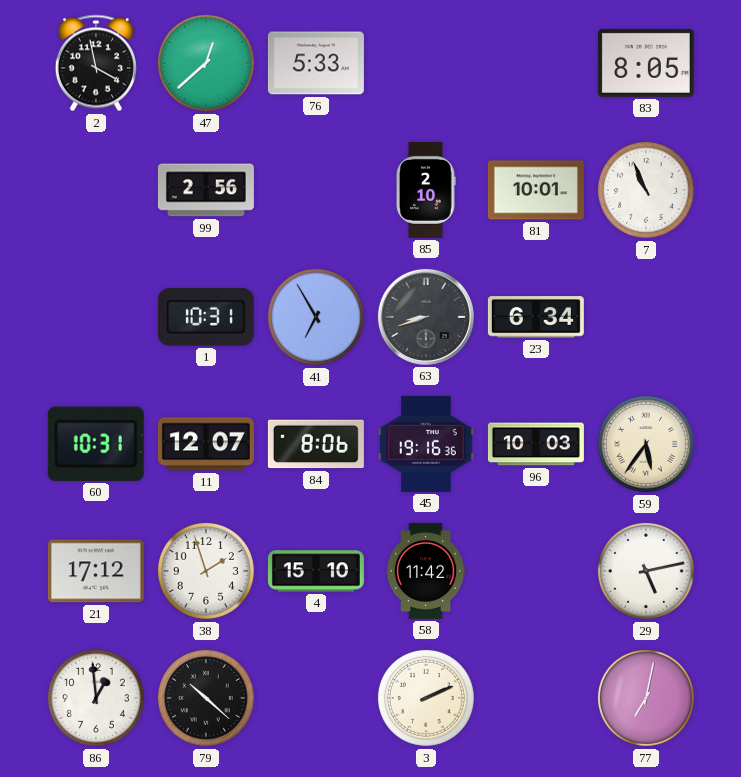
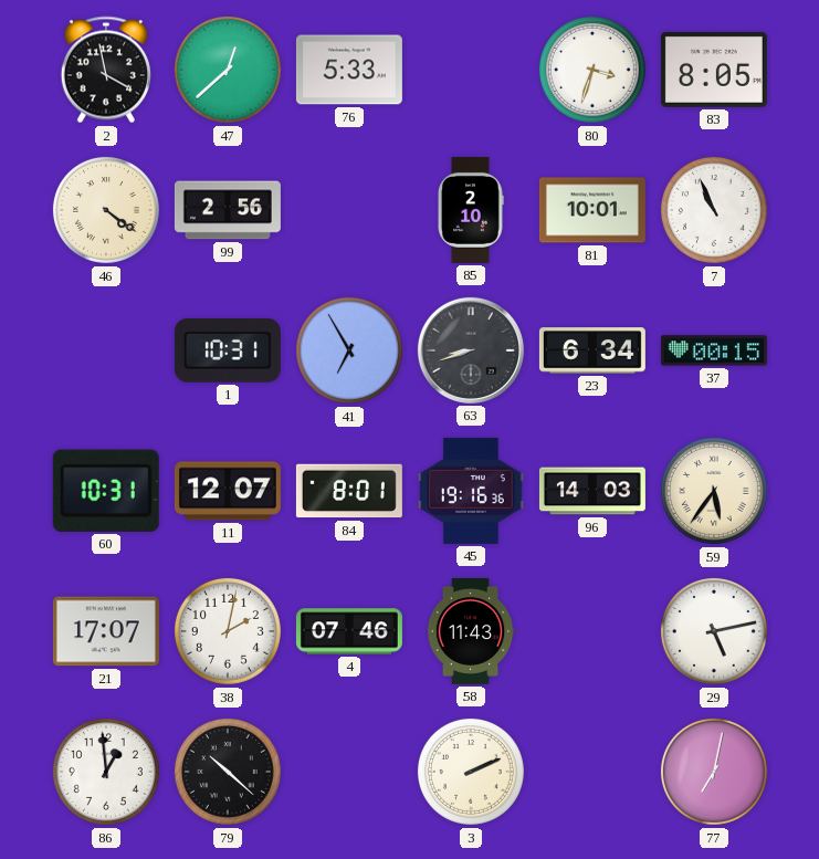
80: none -> 3:33
46: none -> 4:21
37: none -> 00:15
84: 8:06 -> 8:01
96: 10:03 -> 14:03
21: 17:12 -> 17:07
38: 1:57 -> 2:02
4: 15:10 -> 07:46
58: 11:42 -> 11:43
